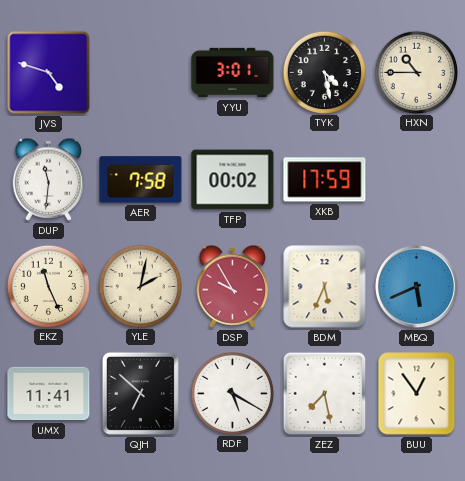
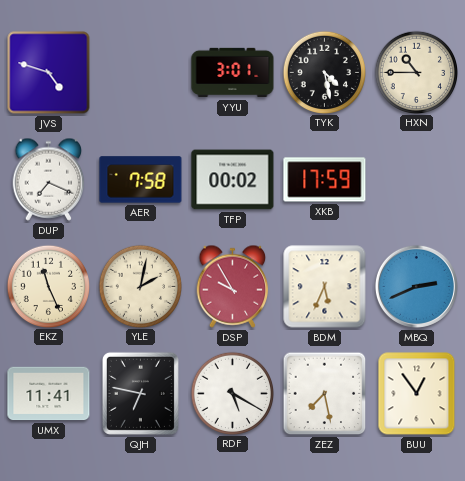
DUP: 11:31 -> 7:19
MBQ: 5:41 -> 2:41
QJH: 6:52 -> 6:47
